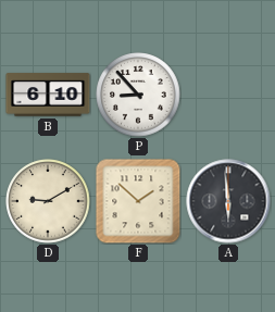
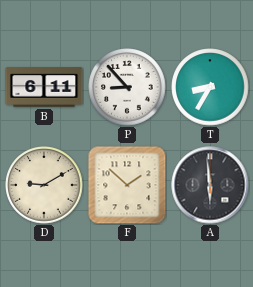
B: 6:10 -> 6:11
T: none -> 8:35
